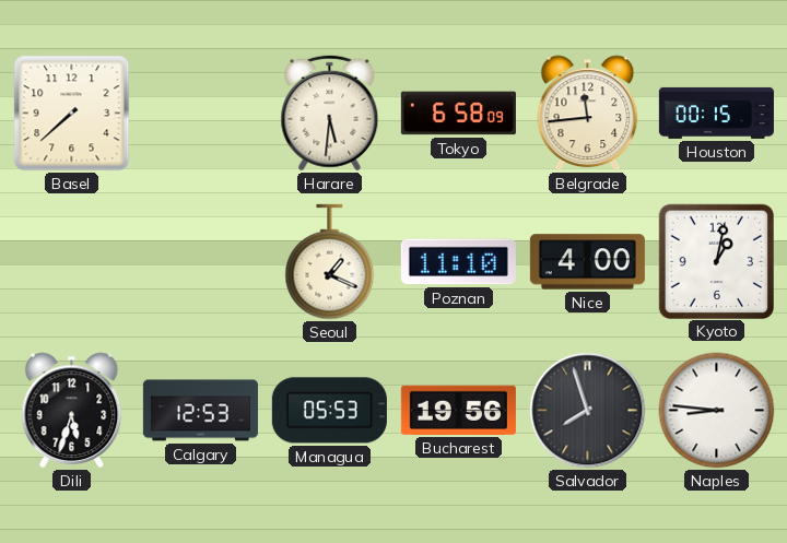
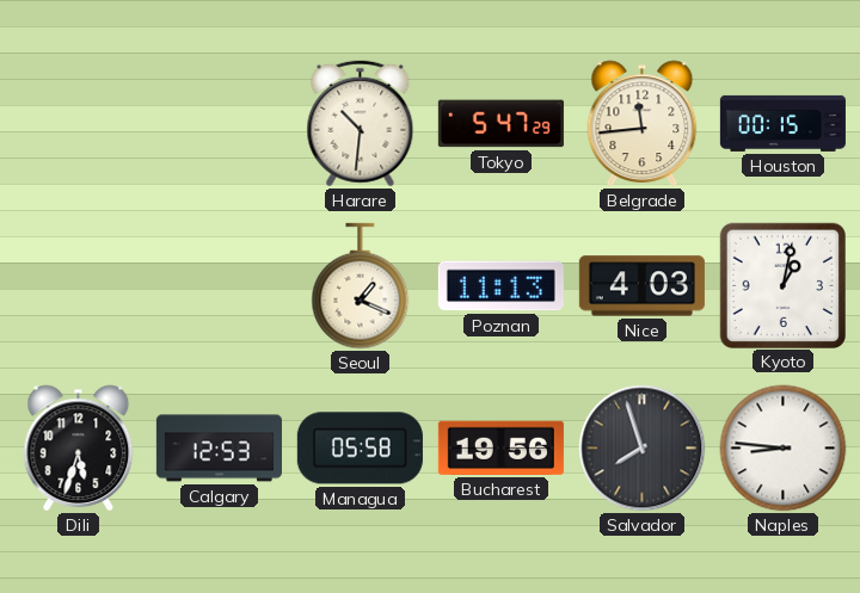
Basel: 7:38 -> none
Harare: 5:31 -> 10:31
Tokyo: 6:58 -> 5:47
Poznan: 11:10 -> 11:13
Nice: 4:00 -> 4:03
Managua: 05:53 -> 05:58
